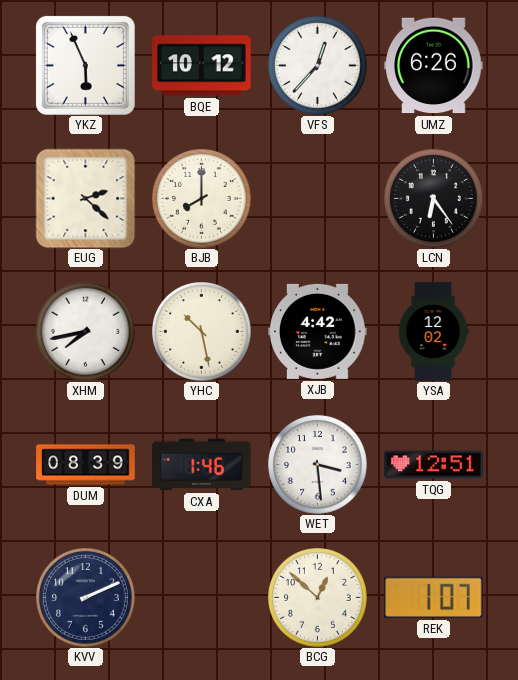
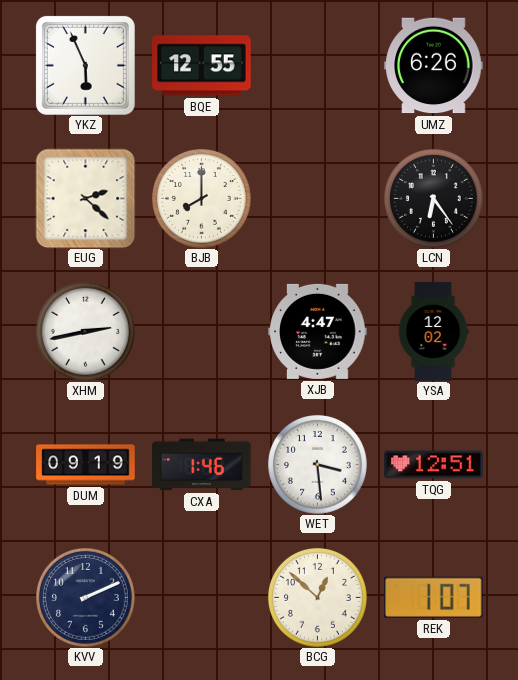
BQE: 10:12 -> 12:55
VFS: 12:37 -> none
XHM: 7:43 -> 2:43
YHC: 10:28 -> none
XJB: 4:42 -> 4:47
DUM: 08:39 -> 09:19
